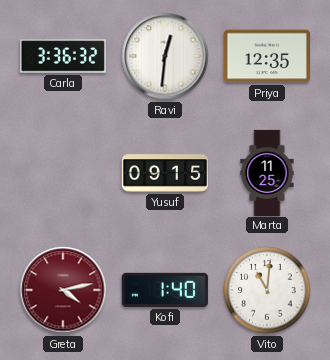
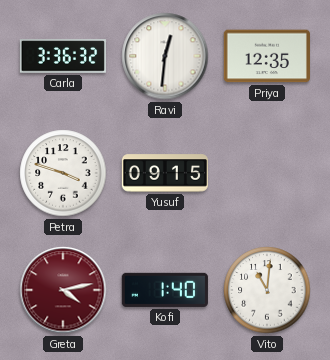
Petra: none -> 3:48
Marta: 11:25 -> none
